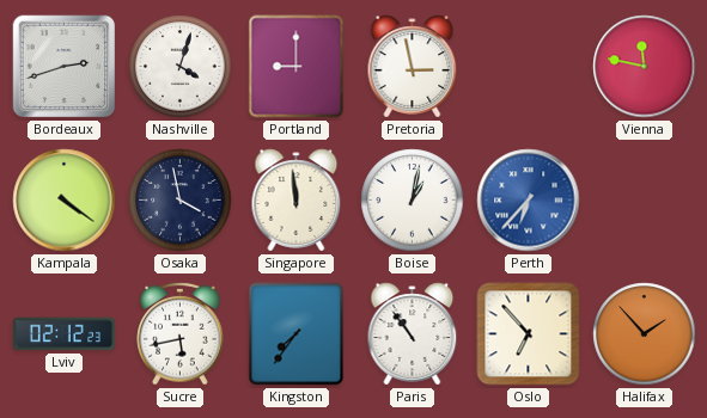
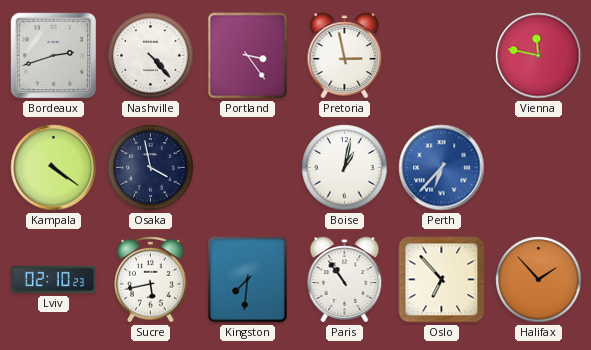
Nashville: 4:03 -> 4:23
Portland: 9:00 -> 3:24
Singapore: 11:59 -> none
Lviv: 02:12 -> 02:10
Kingston: 7:36 -> 7:31
